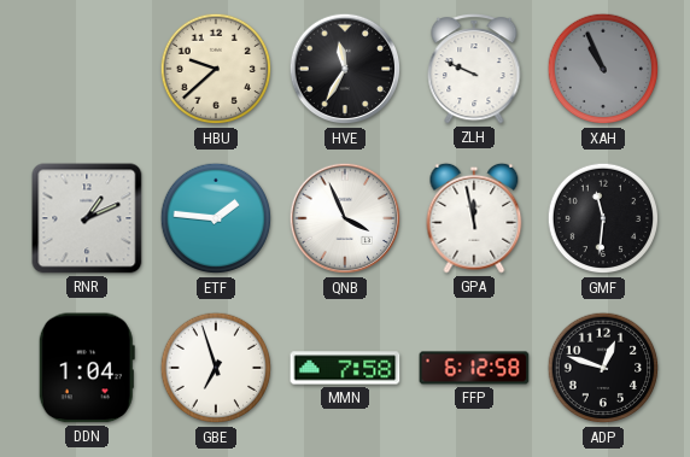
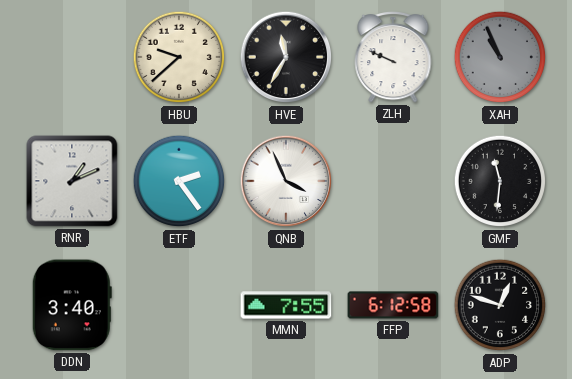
ETF: 1:46 -> 2:24
GPA: 11:58 -> none
DDN: 1:04 -> 3:40
GBE: 6:57 -> none
MMN: 7:58 -> 7:55
